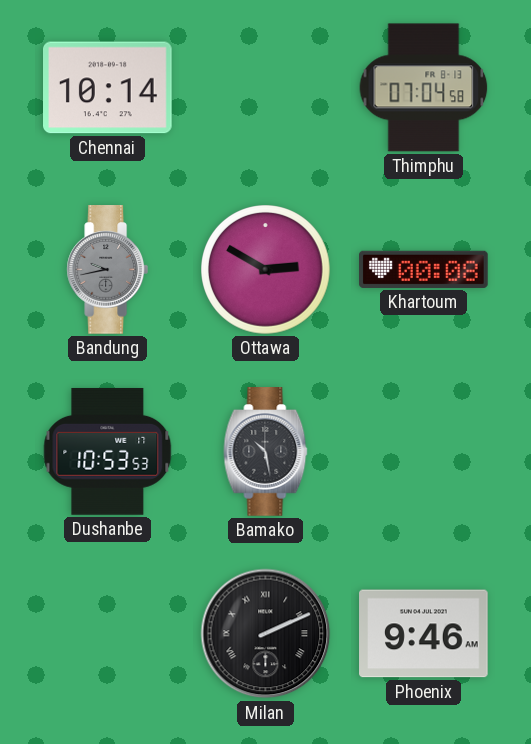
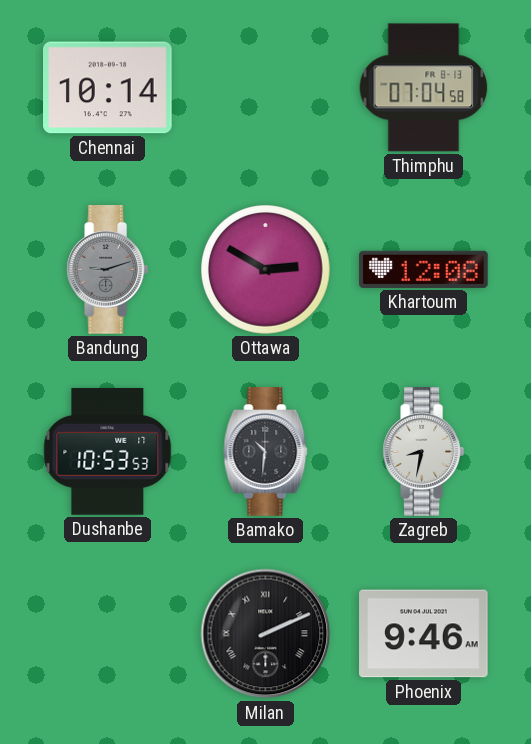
Bandung: 9:43 -> 9:12
Khartoum: 00:08 -> 12:08
Bamako: 10:28 -> 10:31
Zagreb: none -> 8:32
